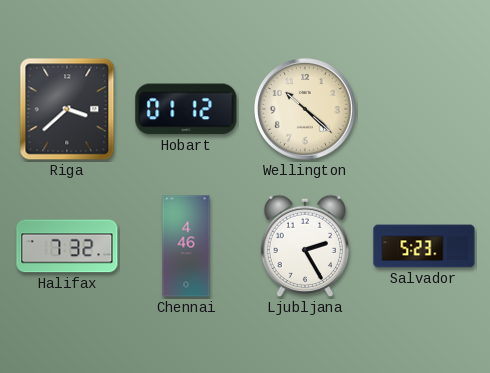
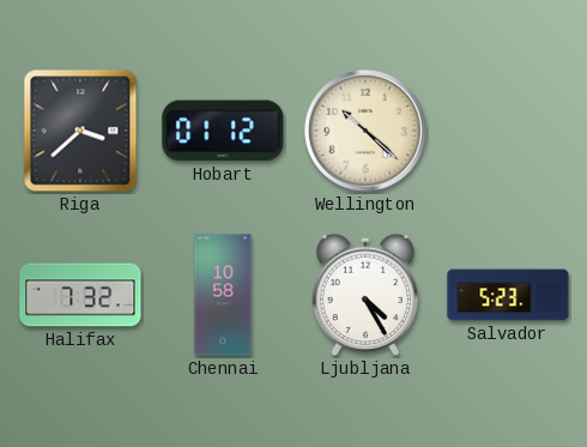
Chennai: 4:46 -> 10:58
Ljubljana: 2:25 -> 4:25
